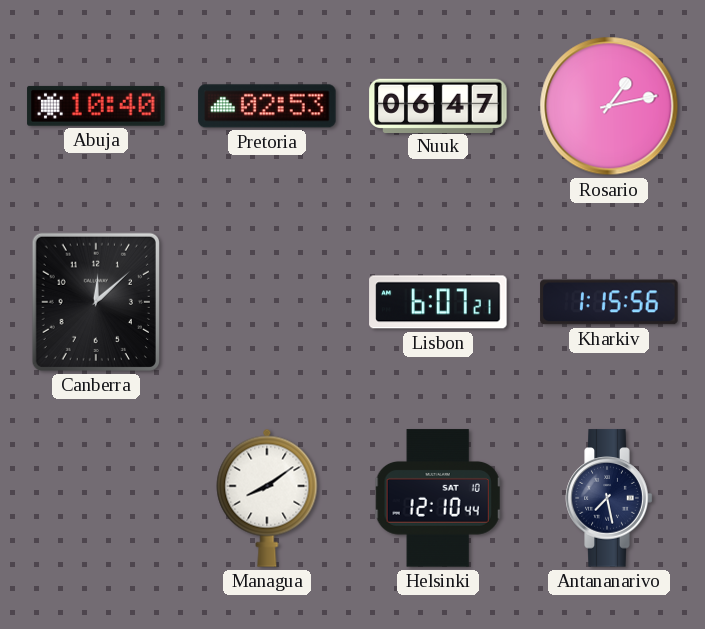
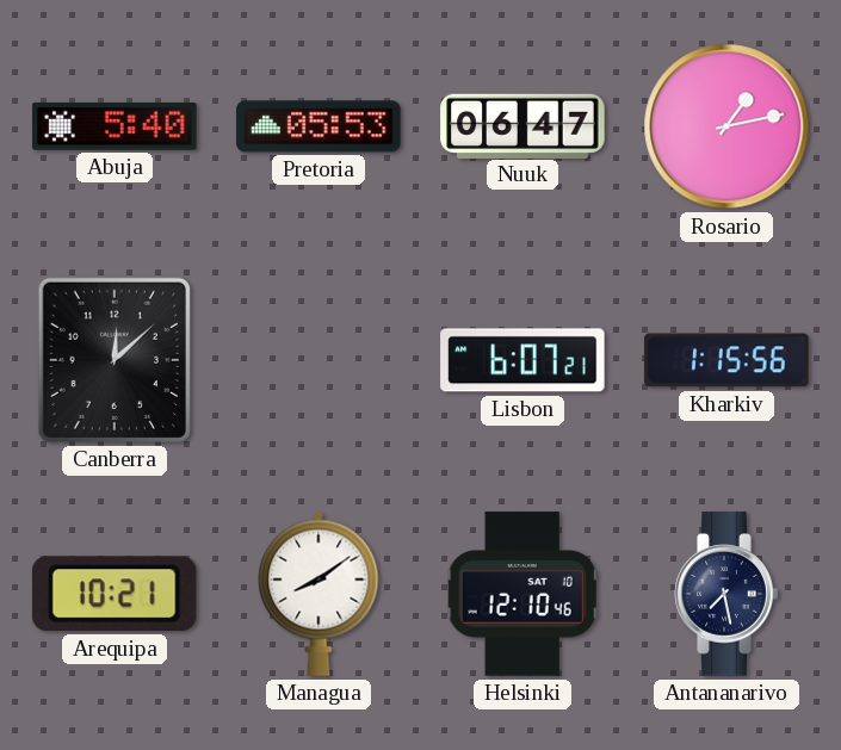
Abuja: 10:40 -> 5:40
Pretoria: 02:53 -> 05:53
Arequipa: none -> 10:21
Helsinki: 12:10:44 -> 12:10:46
